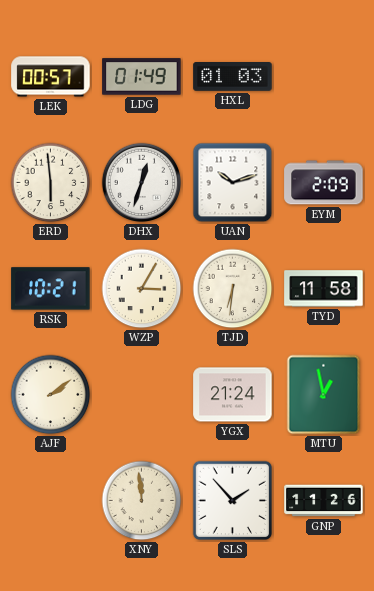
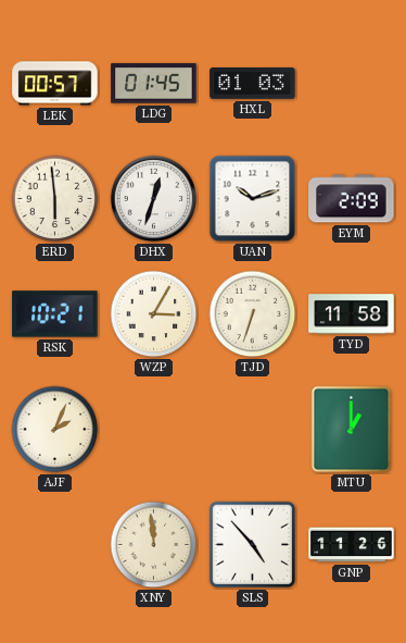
LDG: 01:49 -> 01:45
TJD: 6:31 -> 6:33
AJF: 2:09 -> 2:04
YGX: 21:24 -> none
MTU: 12:58 -> 1:00
SLS: 1:53 -> 4:53
